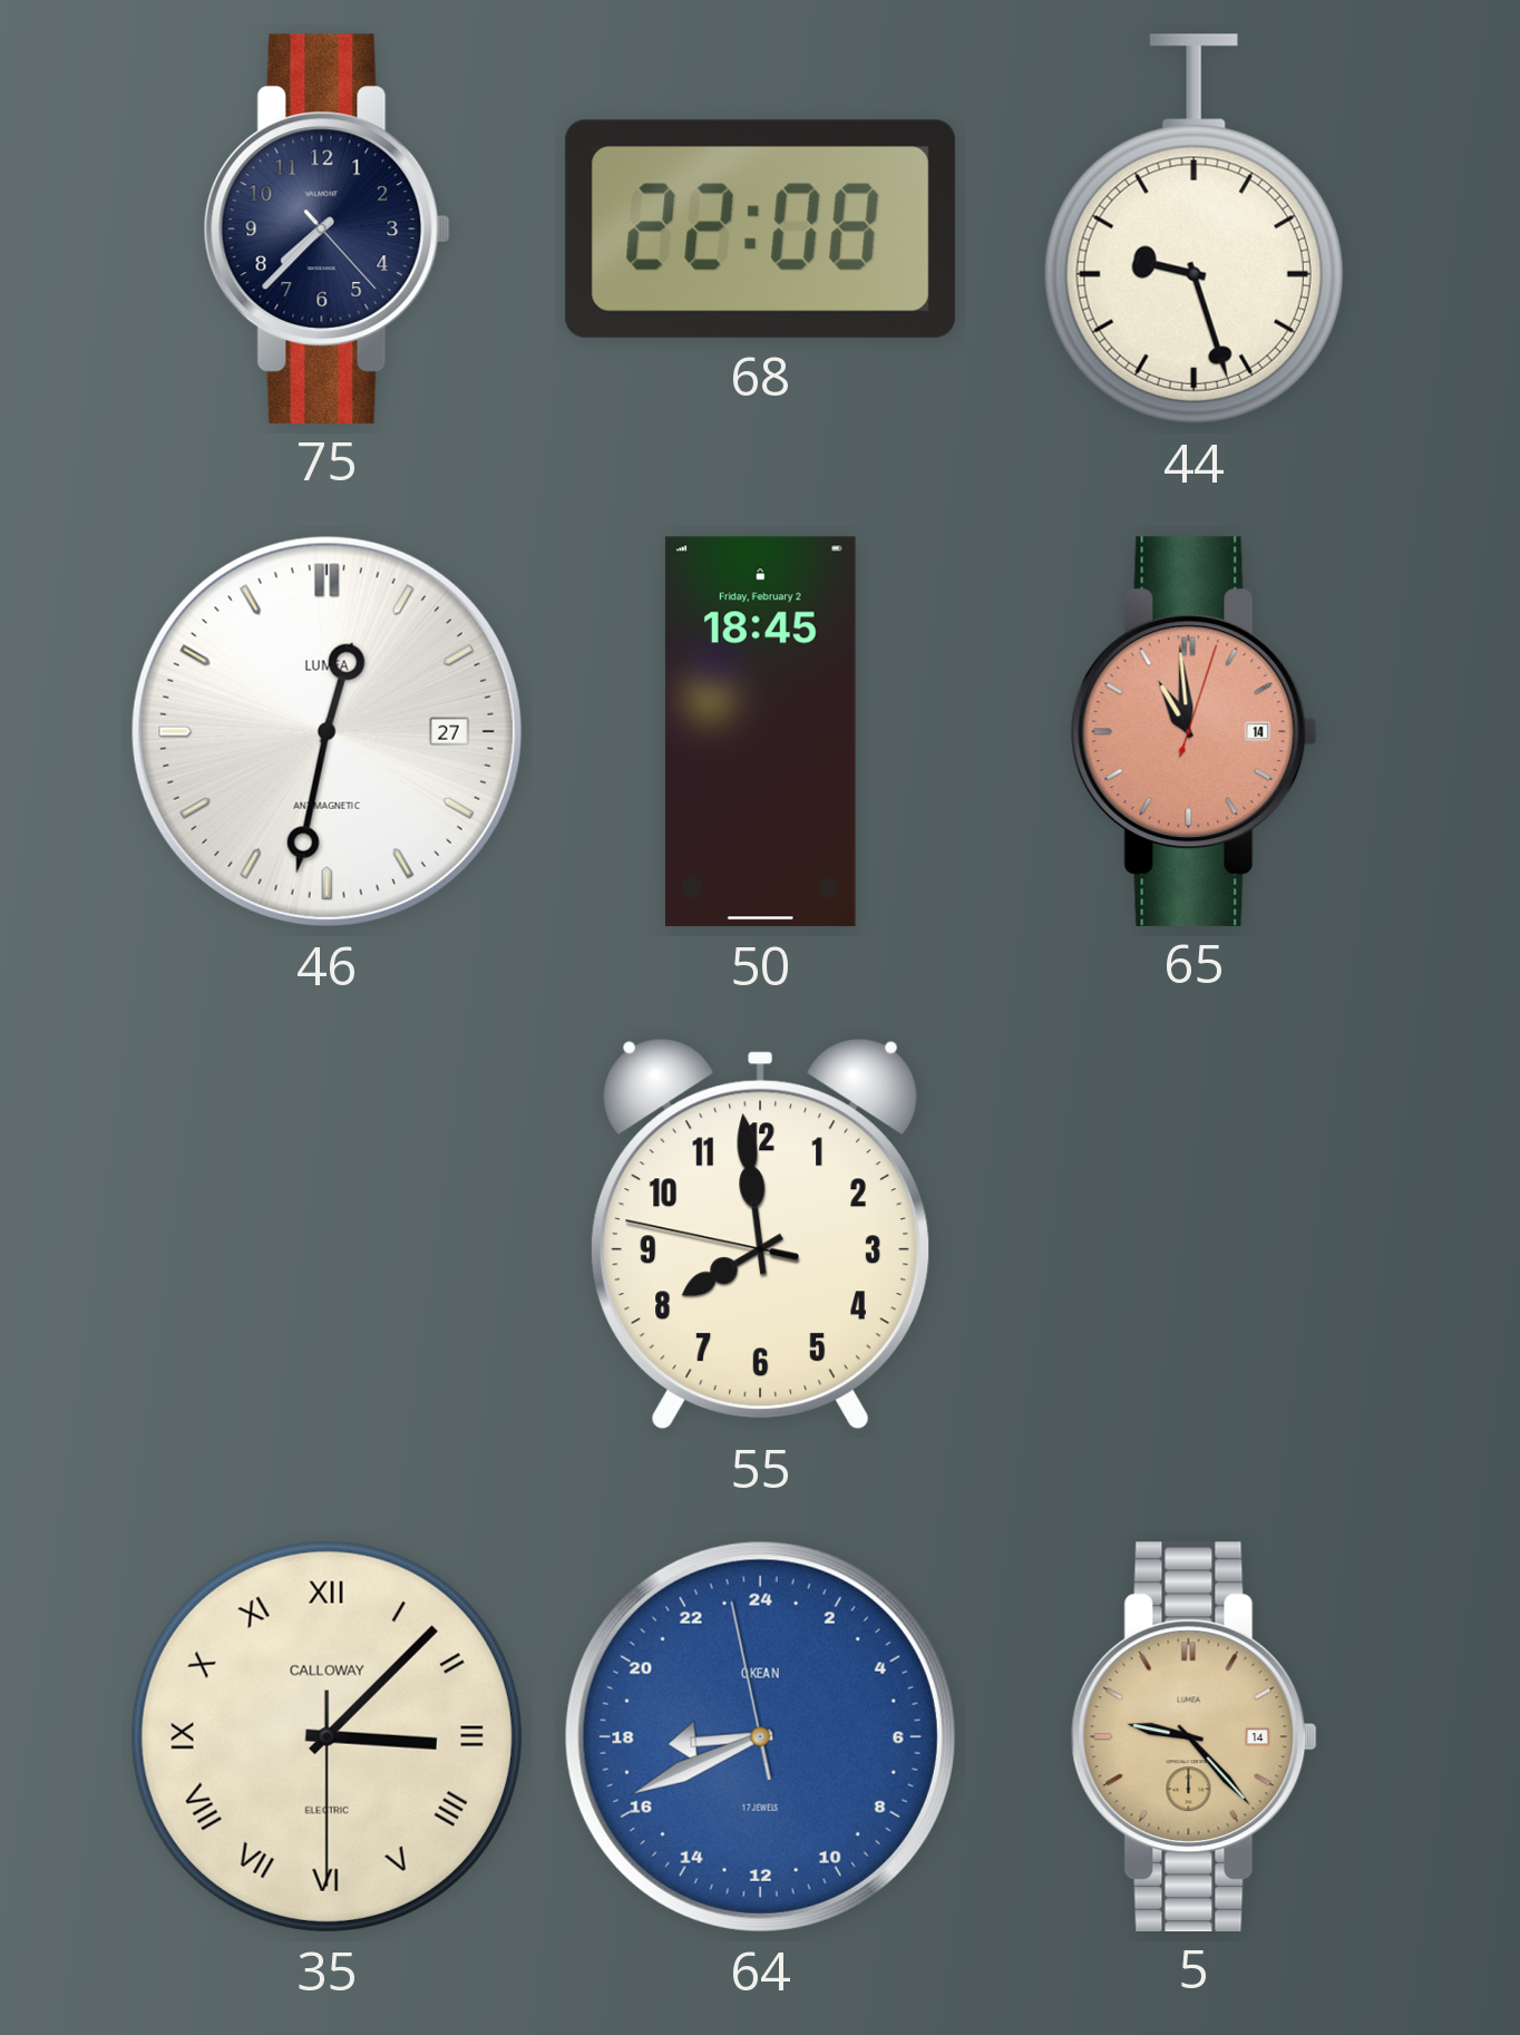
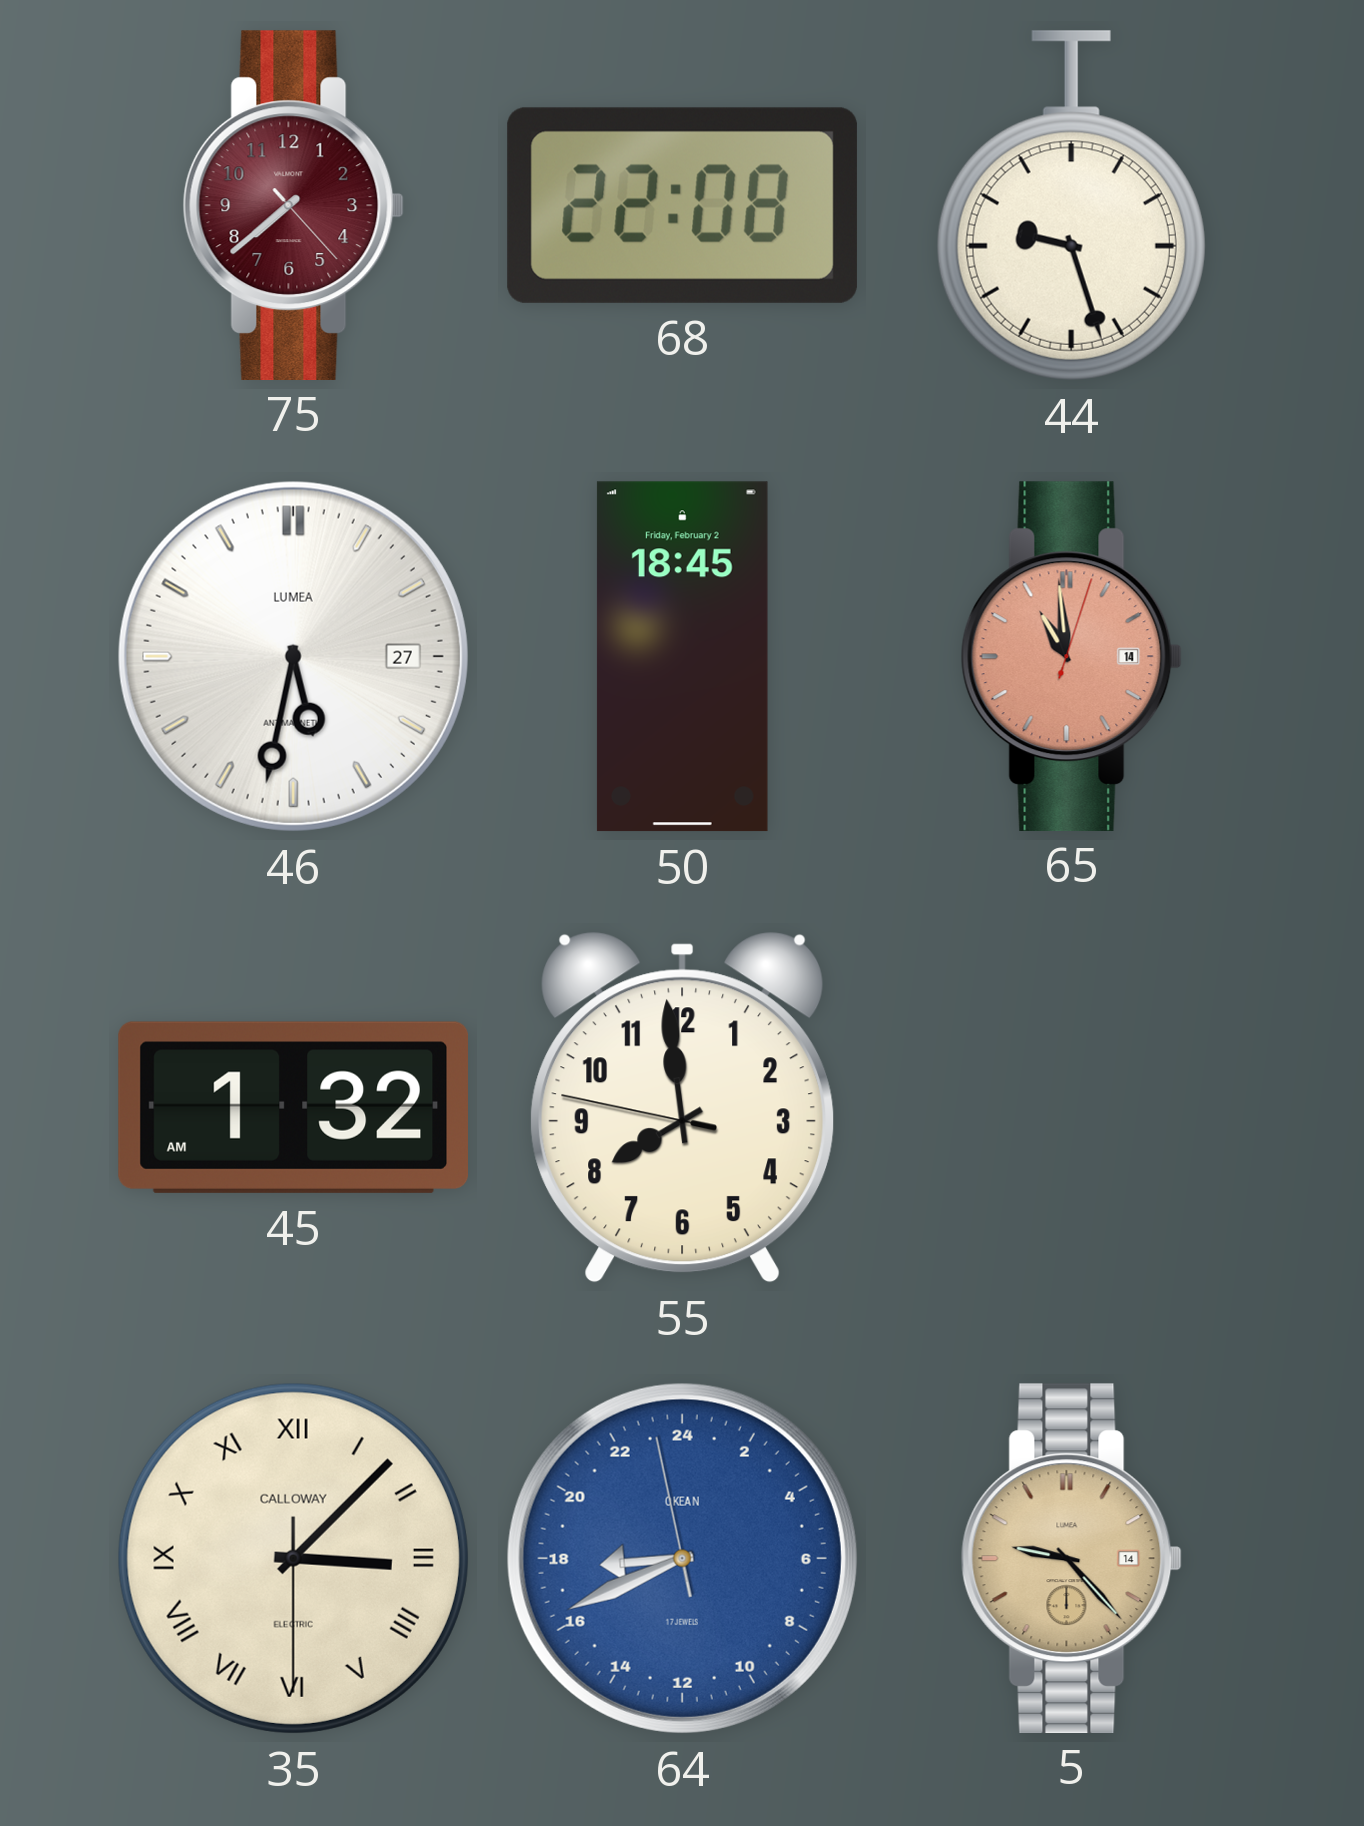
75: 7:37 -> 7:38
75 dial: navy -> burgundy
46: 12:32 -> 5:32
45: none -> 1:32
